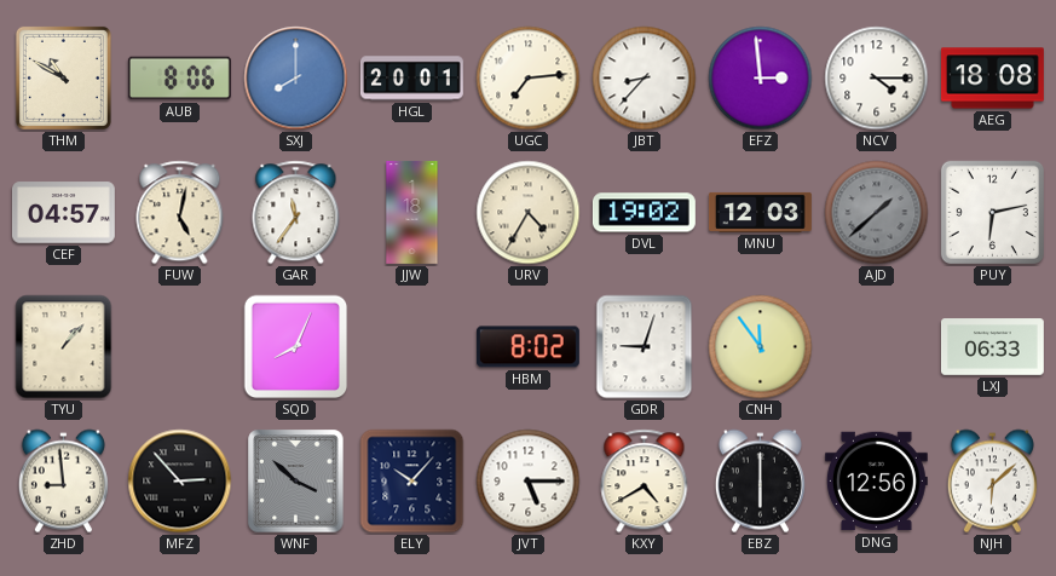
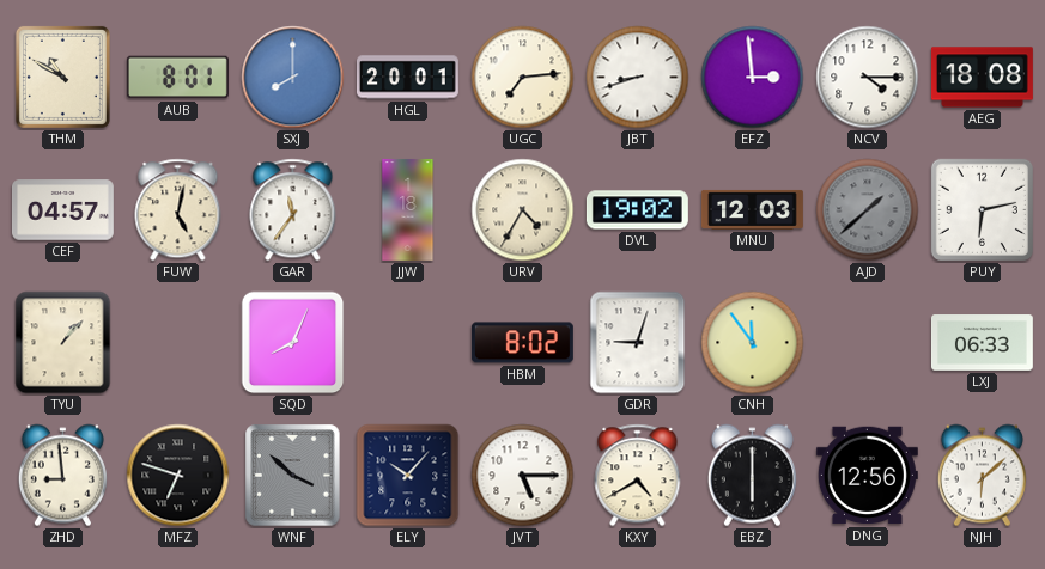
AUB: 8:06 -> 8:01
JBT: 8:37 -> 8:42
MFZ: 2:53 -> 6:48
